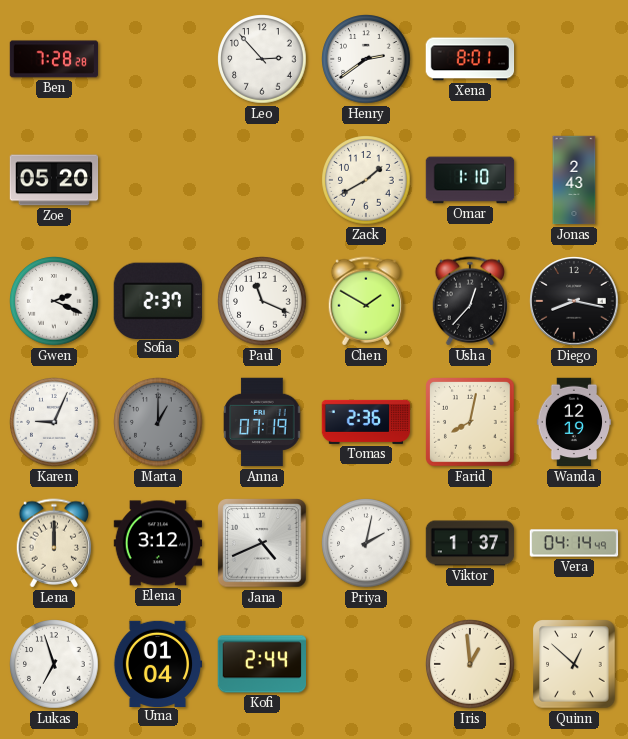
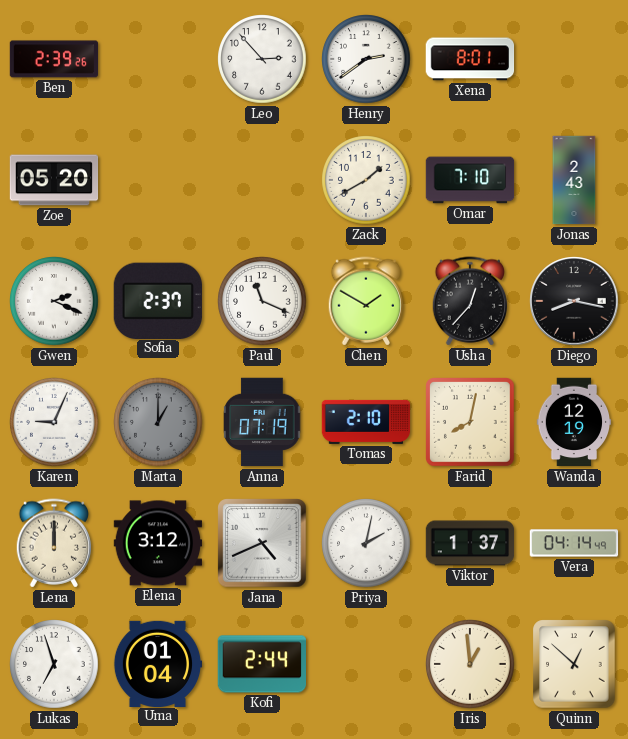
Ben: 7:28 -> 2:39
Omar: 1:10 -> 7:10
Tomas: 2:36 -> 2:10
